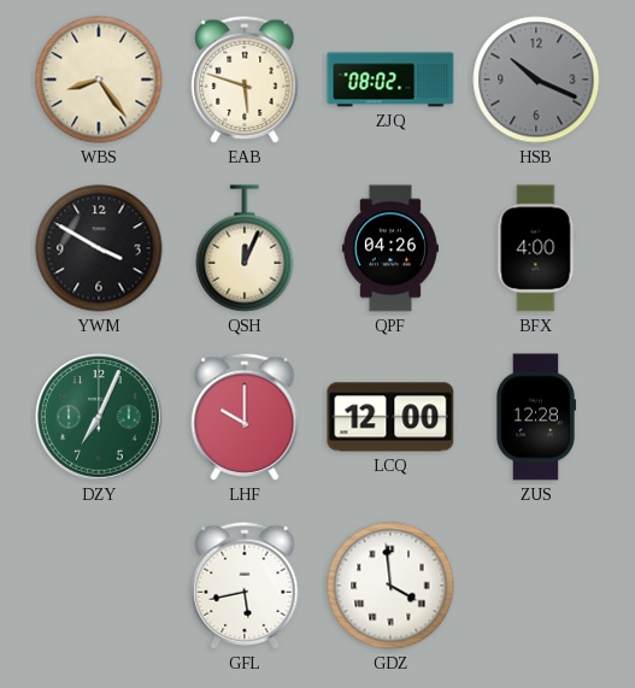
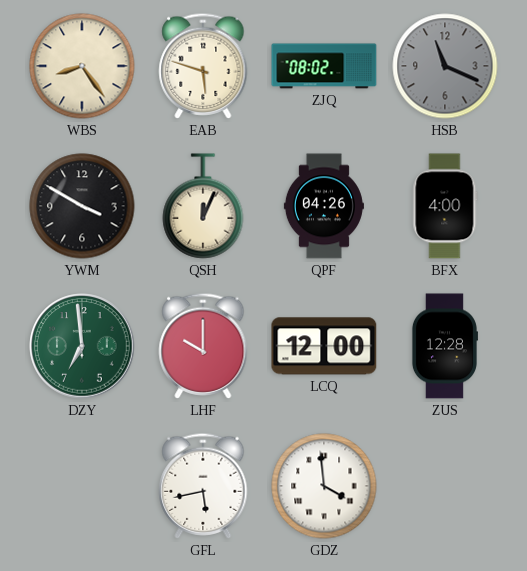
HSB: 10:19 -> 11:19
DZY: 7:04 -> 6:59
